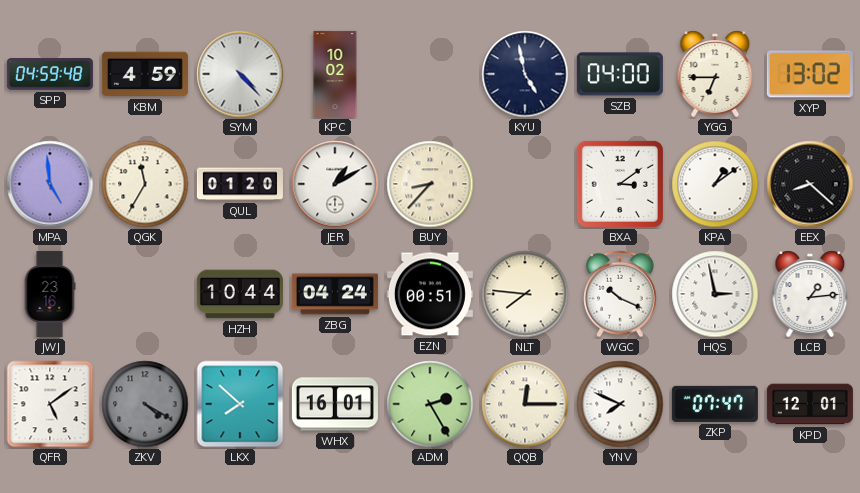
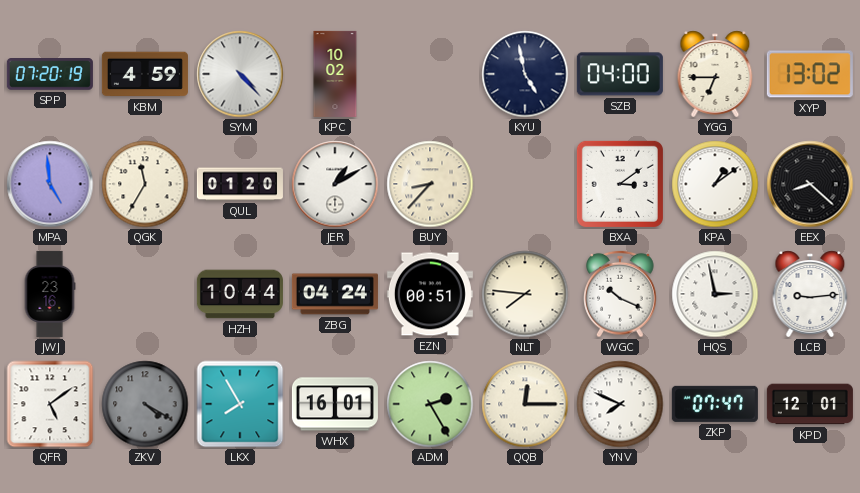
SPP: 04:59 -> 07:20
LCB: 1:14 -> 9:14
LKX: 7:52 -> 7:55
